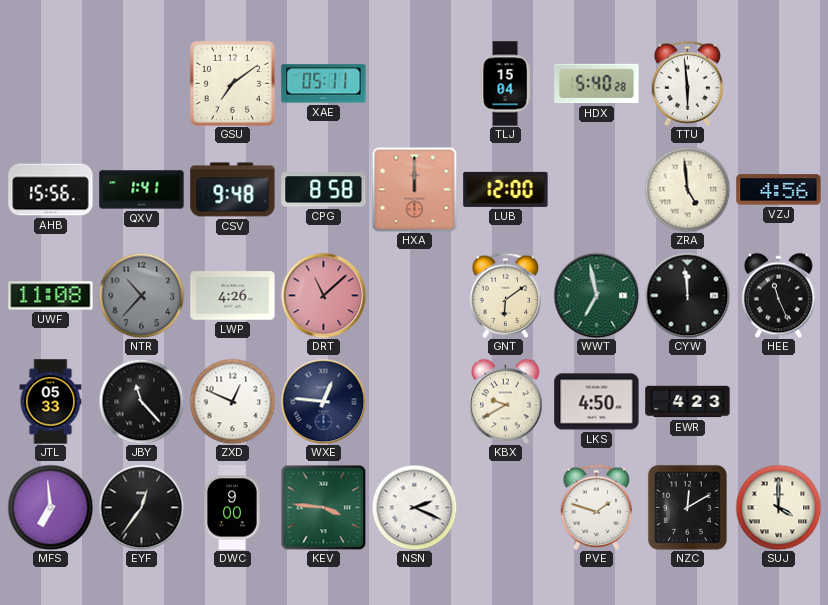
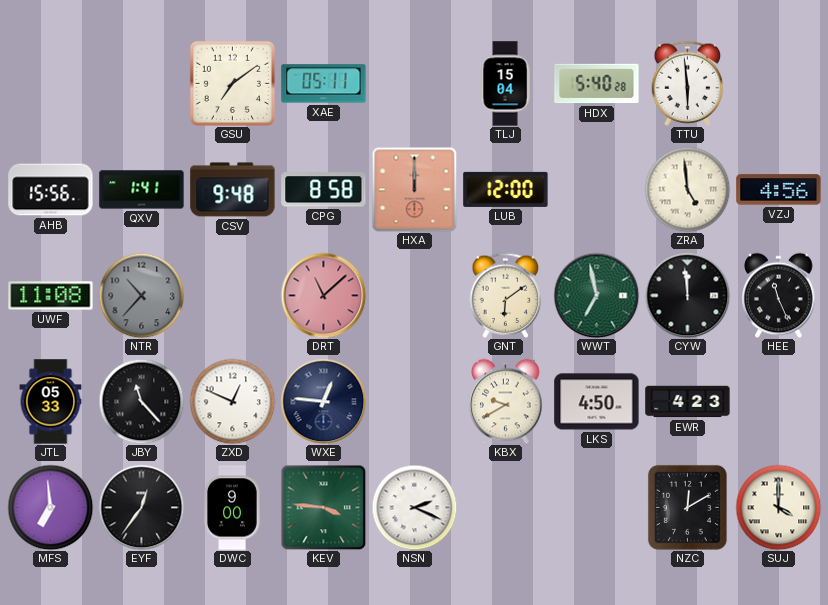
LWP: 4:26 -> none
PVE: 1:48 -> none
